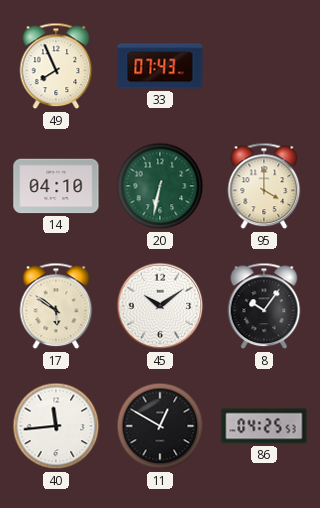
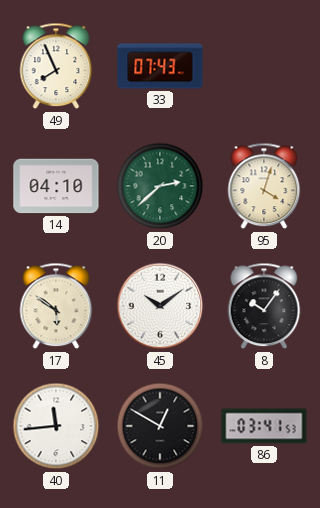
20: 6:32 -> 2:38
95: 4:00 -> 4:03
86: 04:25 -> 03:41
